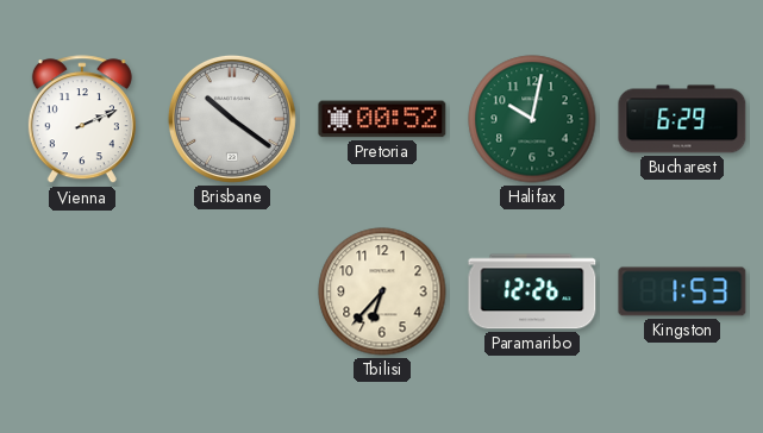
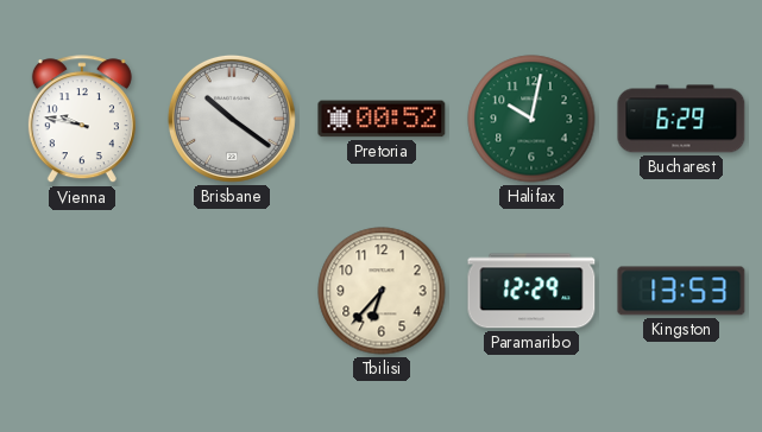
Vienna: 2:11 -> 9:47
Paramaribo: 12:26 -> 12:29
Kingston: 1:53 -> 13:53
